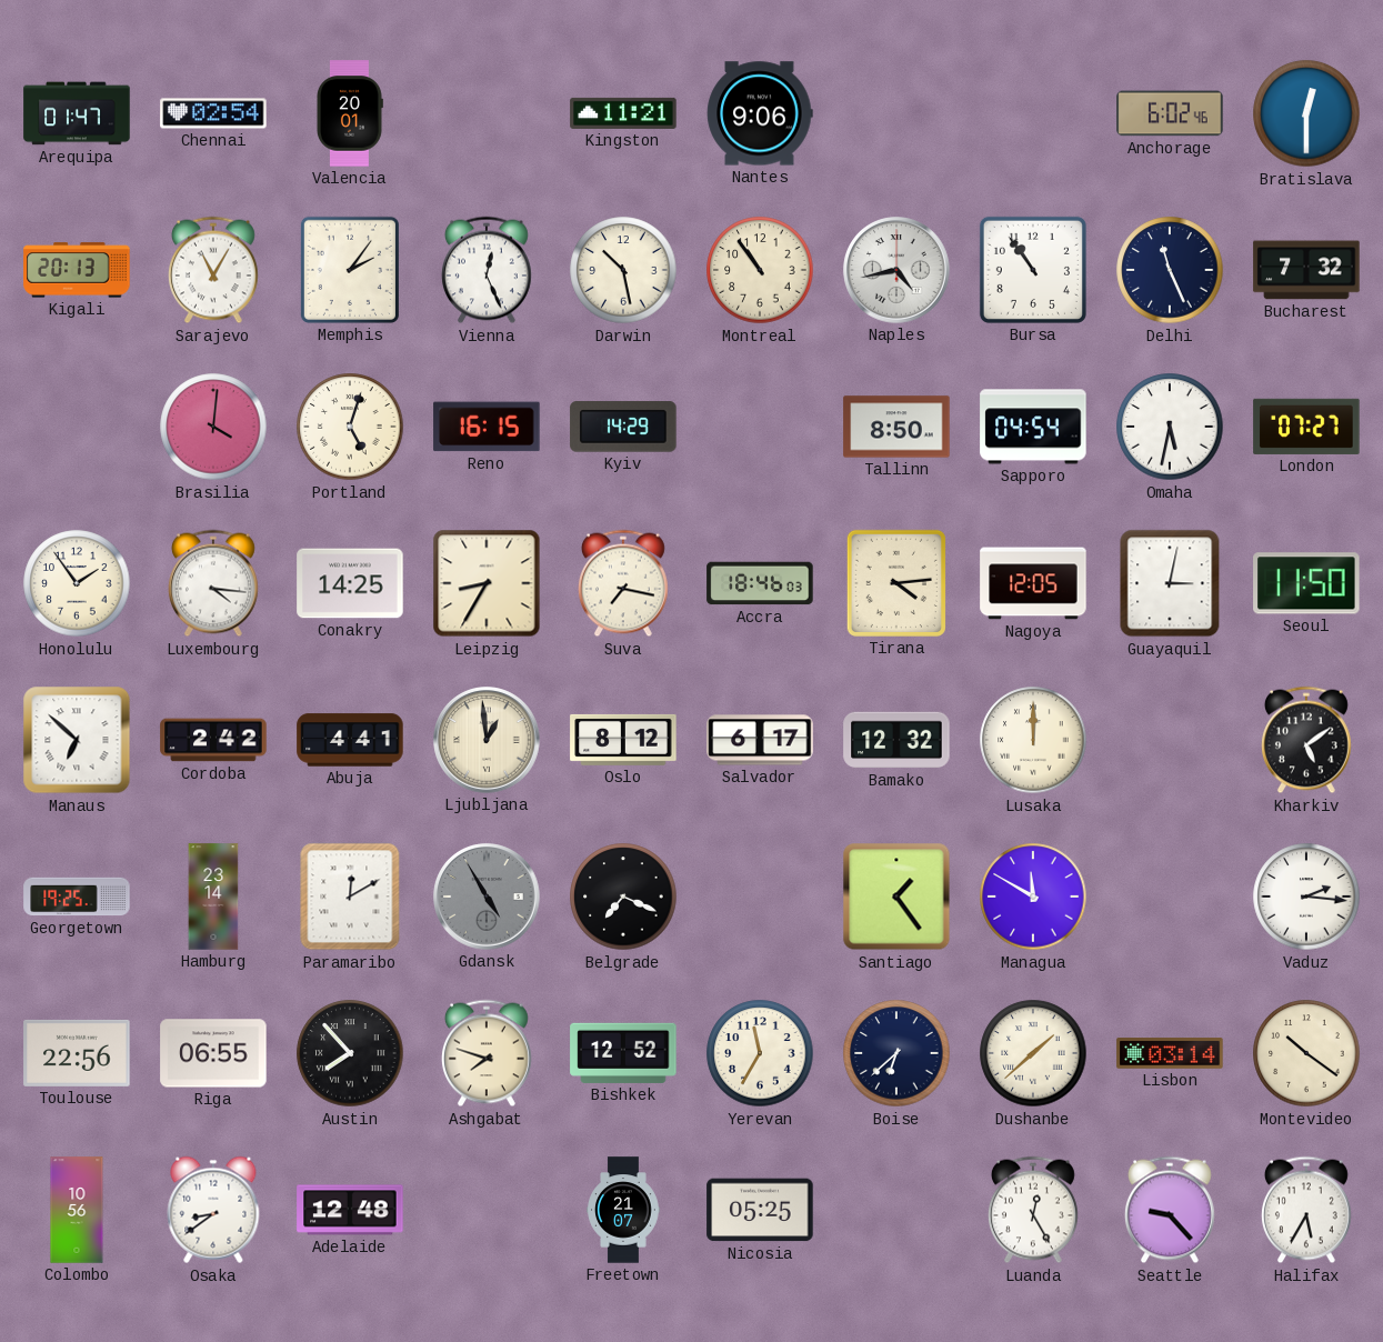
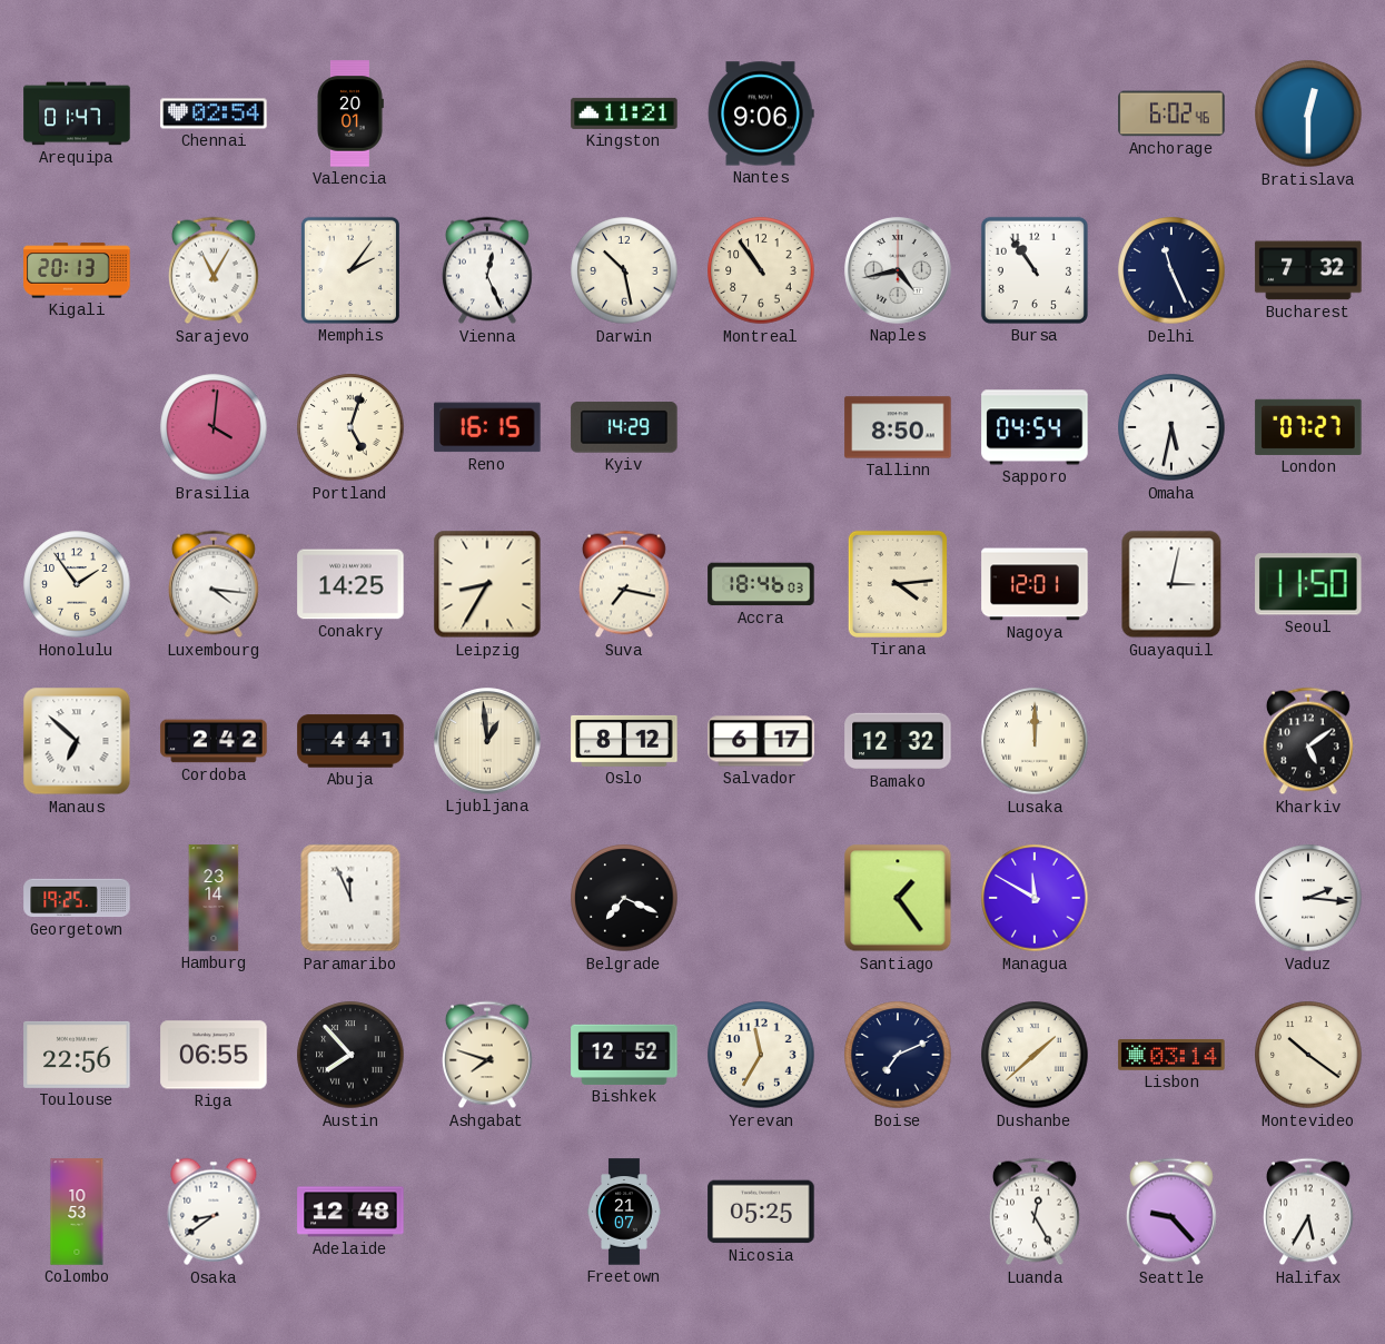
Nagoya: 12:05 -> 12:01
Paramaribo: 12:10 -> 11:56
Gdansk: 4:55 -> none
Boise: 6:38 -> 7:11
Colombo: 10:56 -> 10:53
